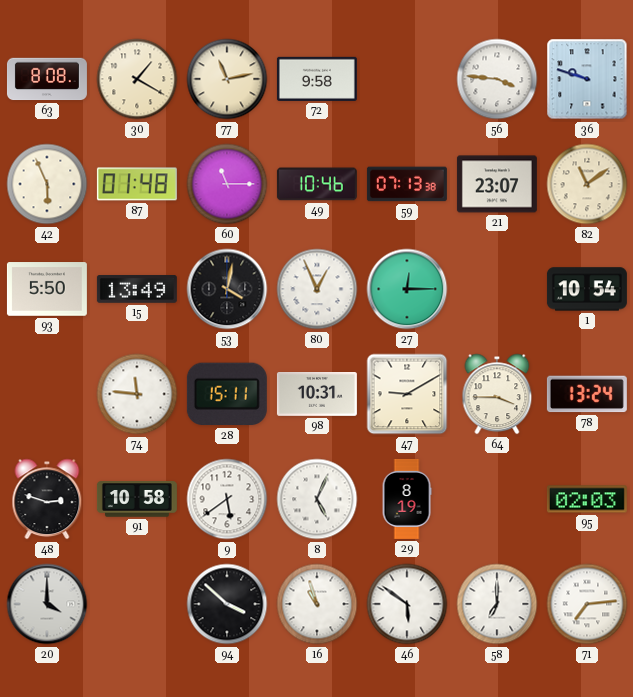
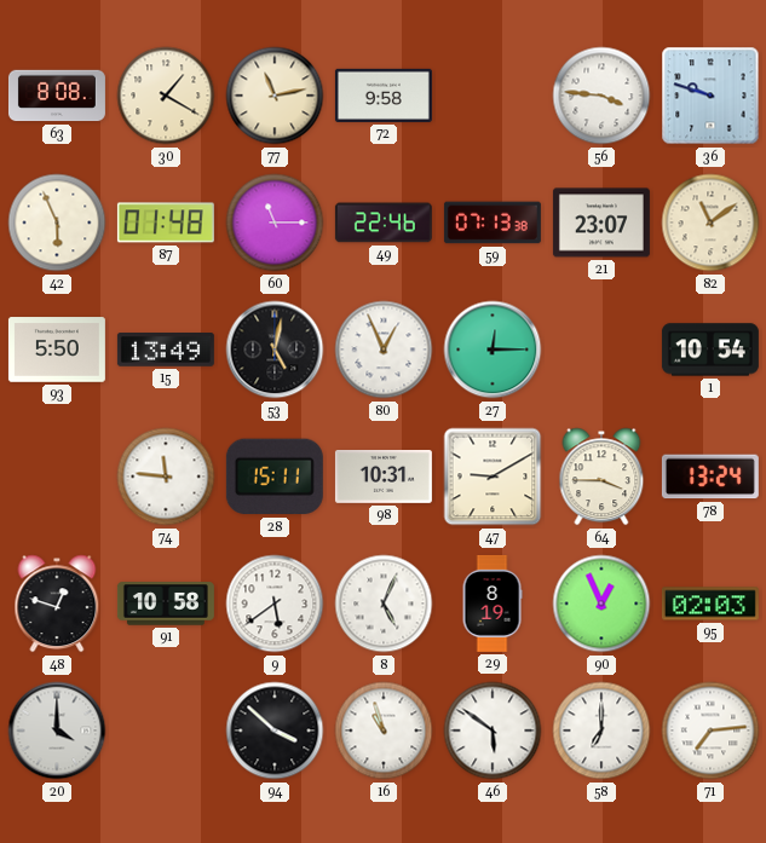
49: 10:46 -> 22:46
53: 4:02 -> 5:02
48: 2:48 -> 12:48
90: none -> 12:56
